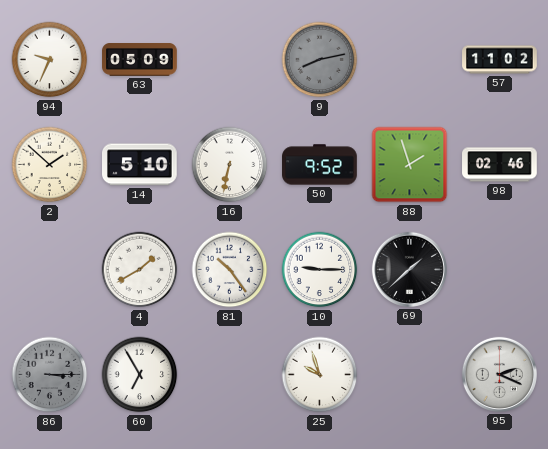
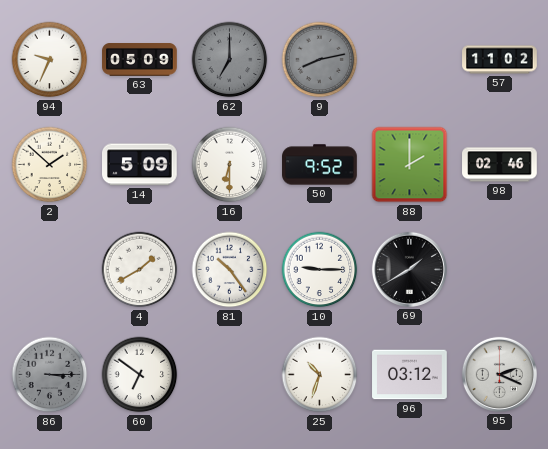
62: none -> 7:00
14: 5:10 -> 5:09
16: 6:32 -> 6:30
88: 1:57 -> 2:00
69: 1:38 -> 1:40
60: 6:55 -> 6:51
25: 9:57 -> 10:33
96: none -> 03:12
